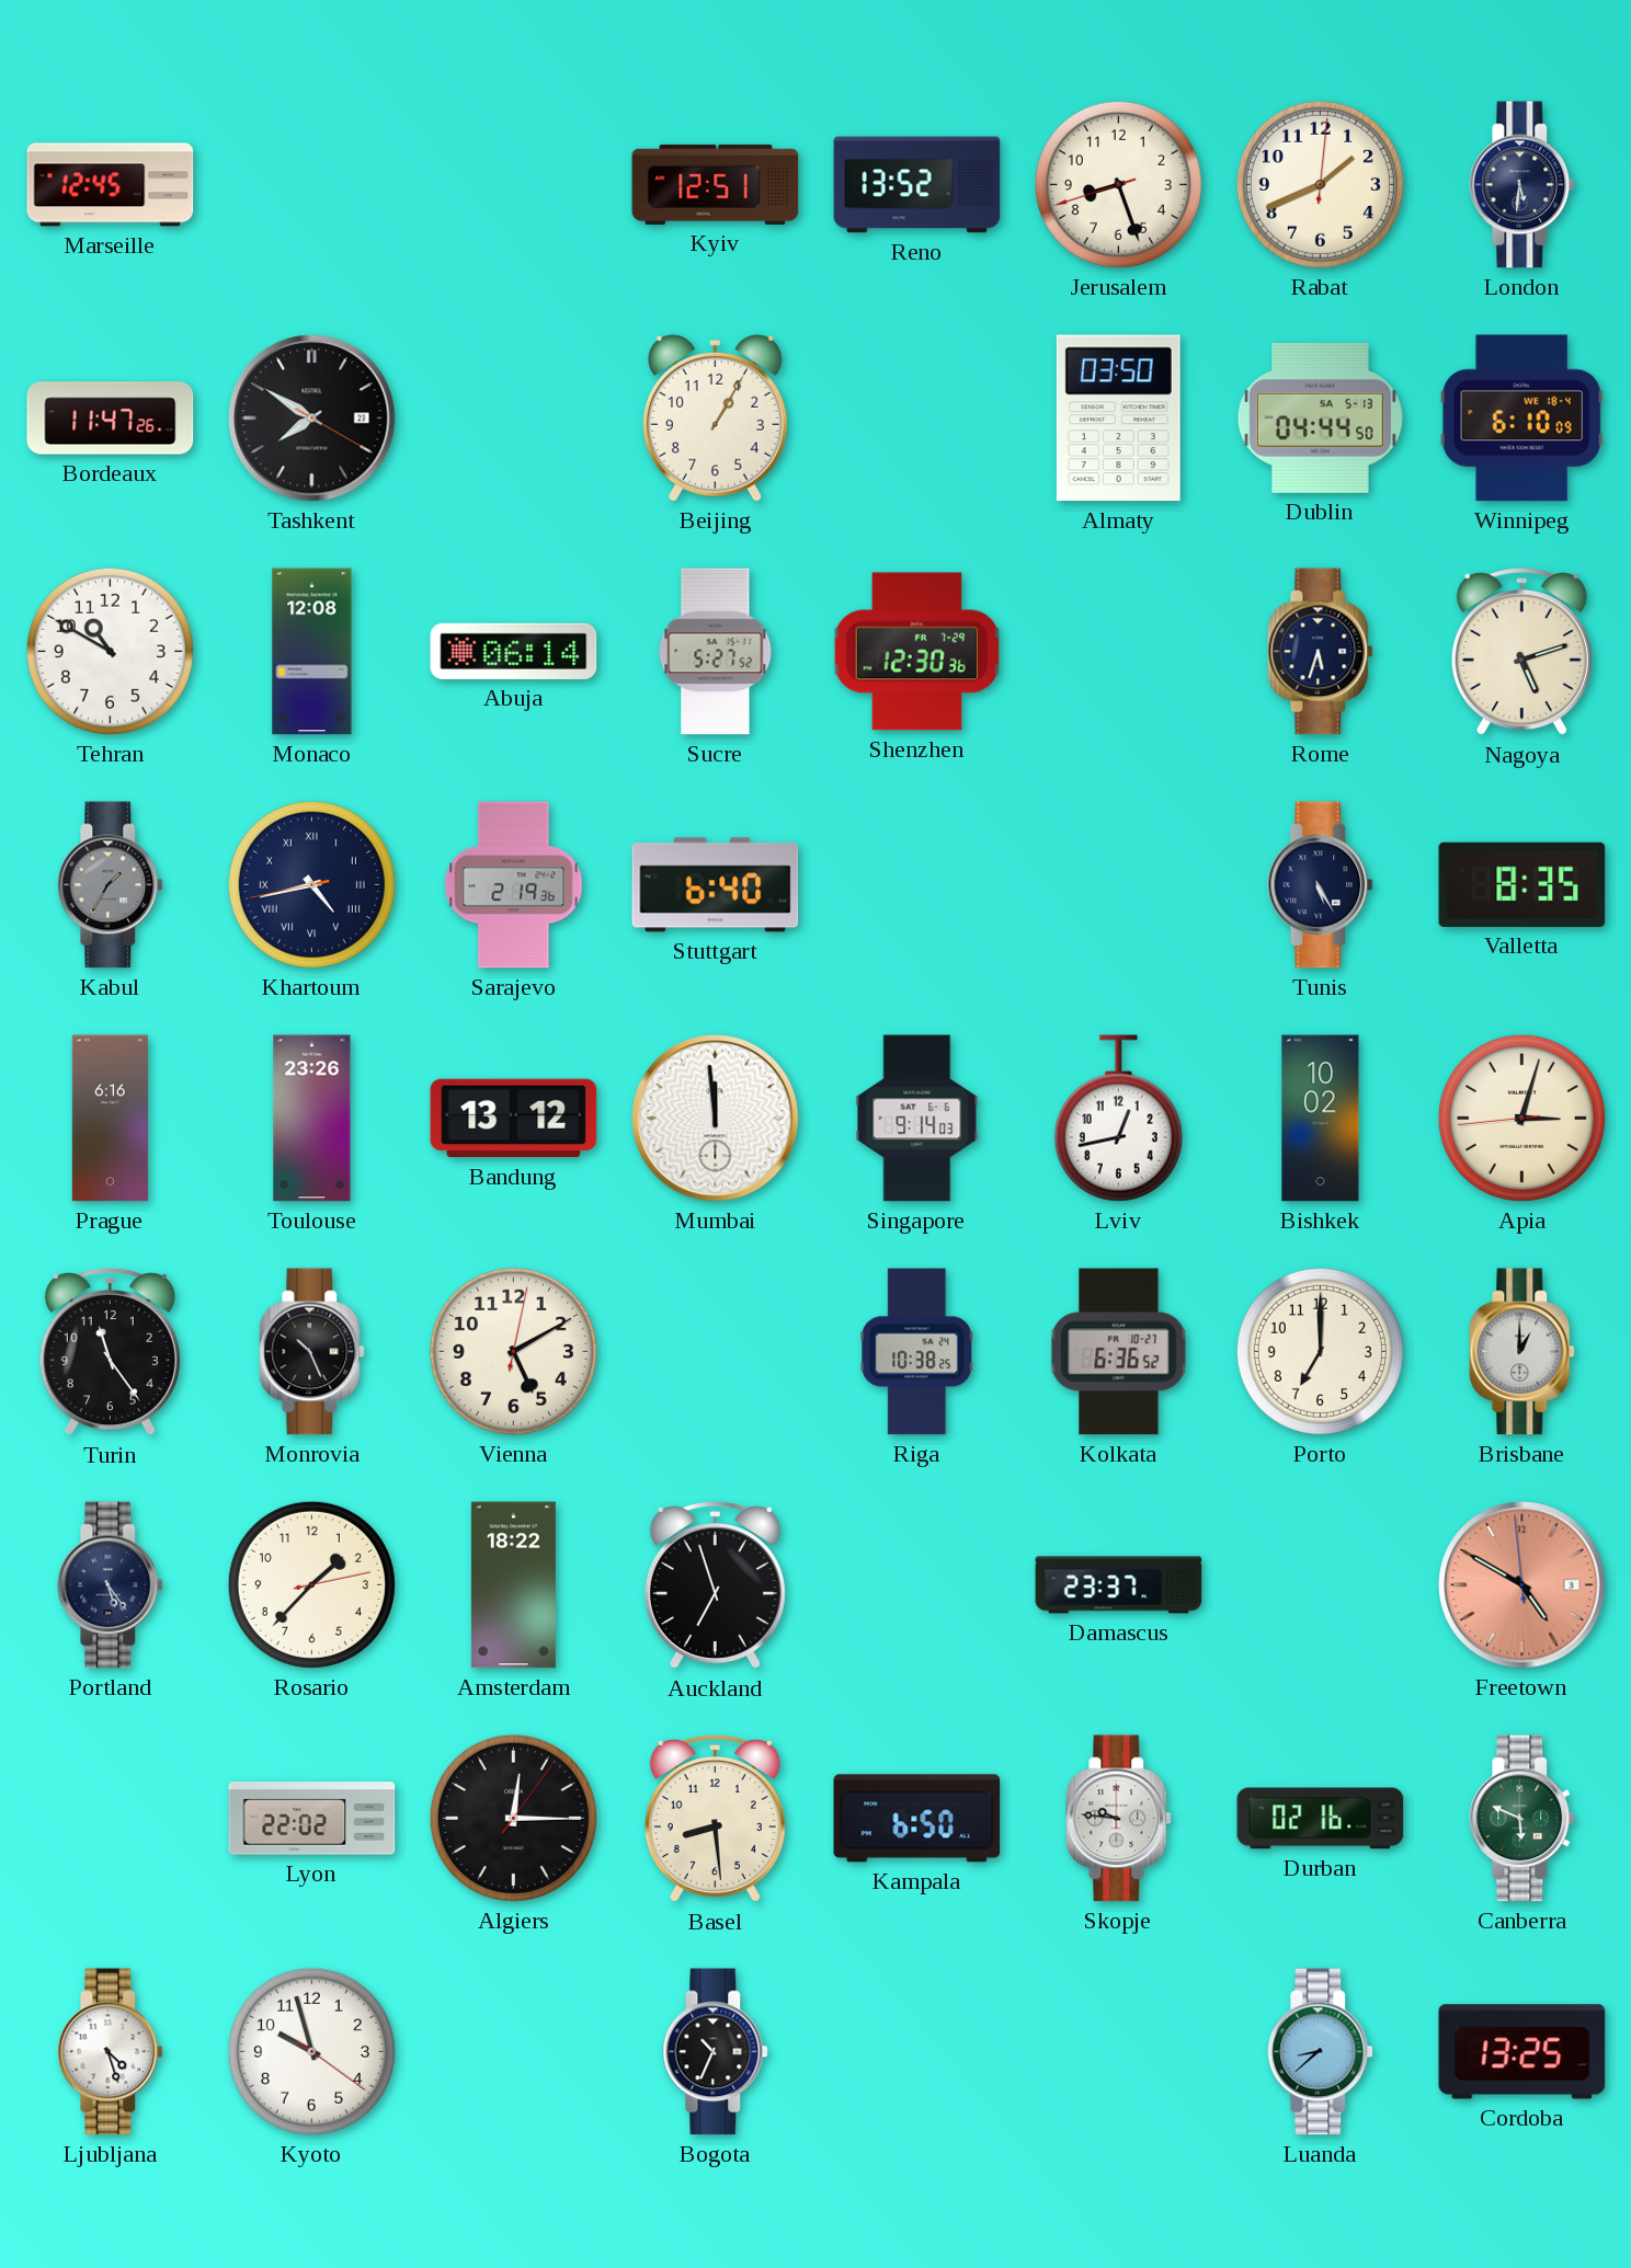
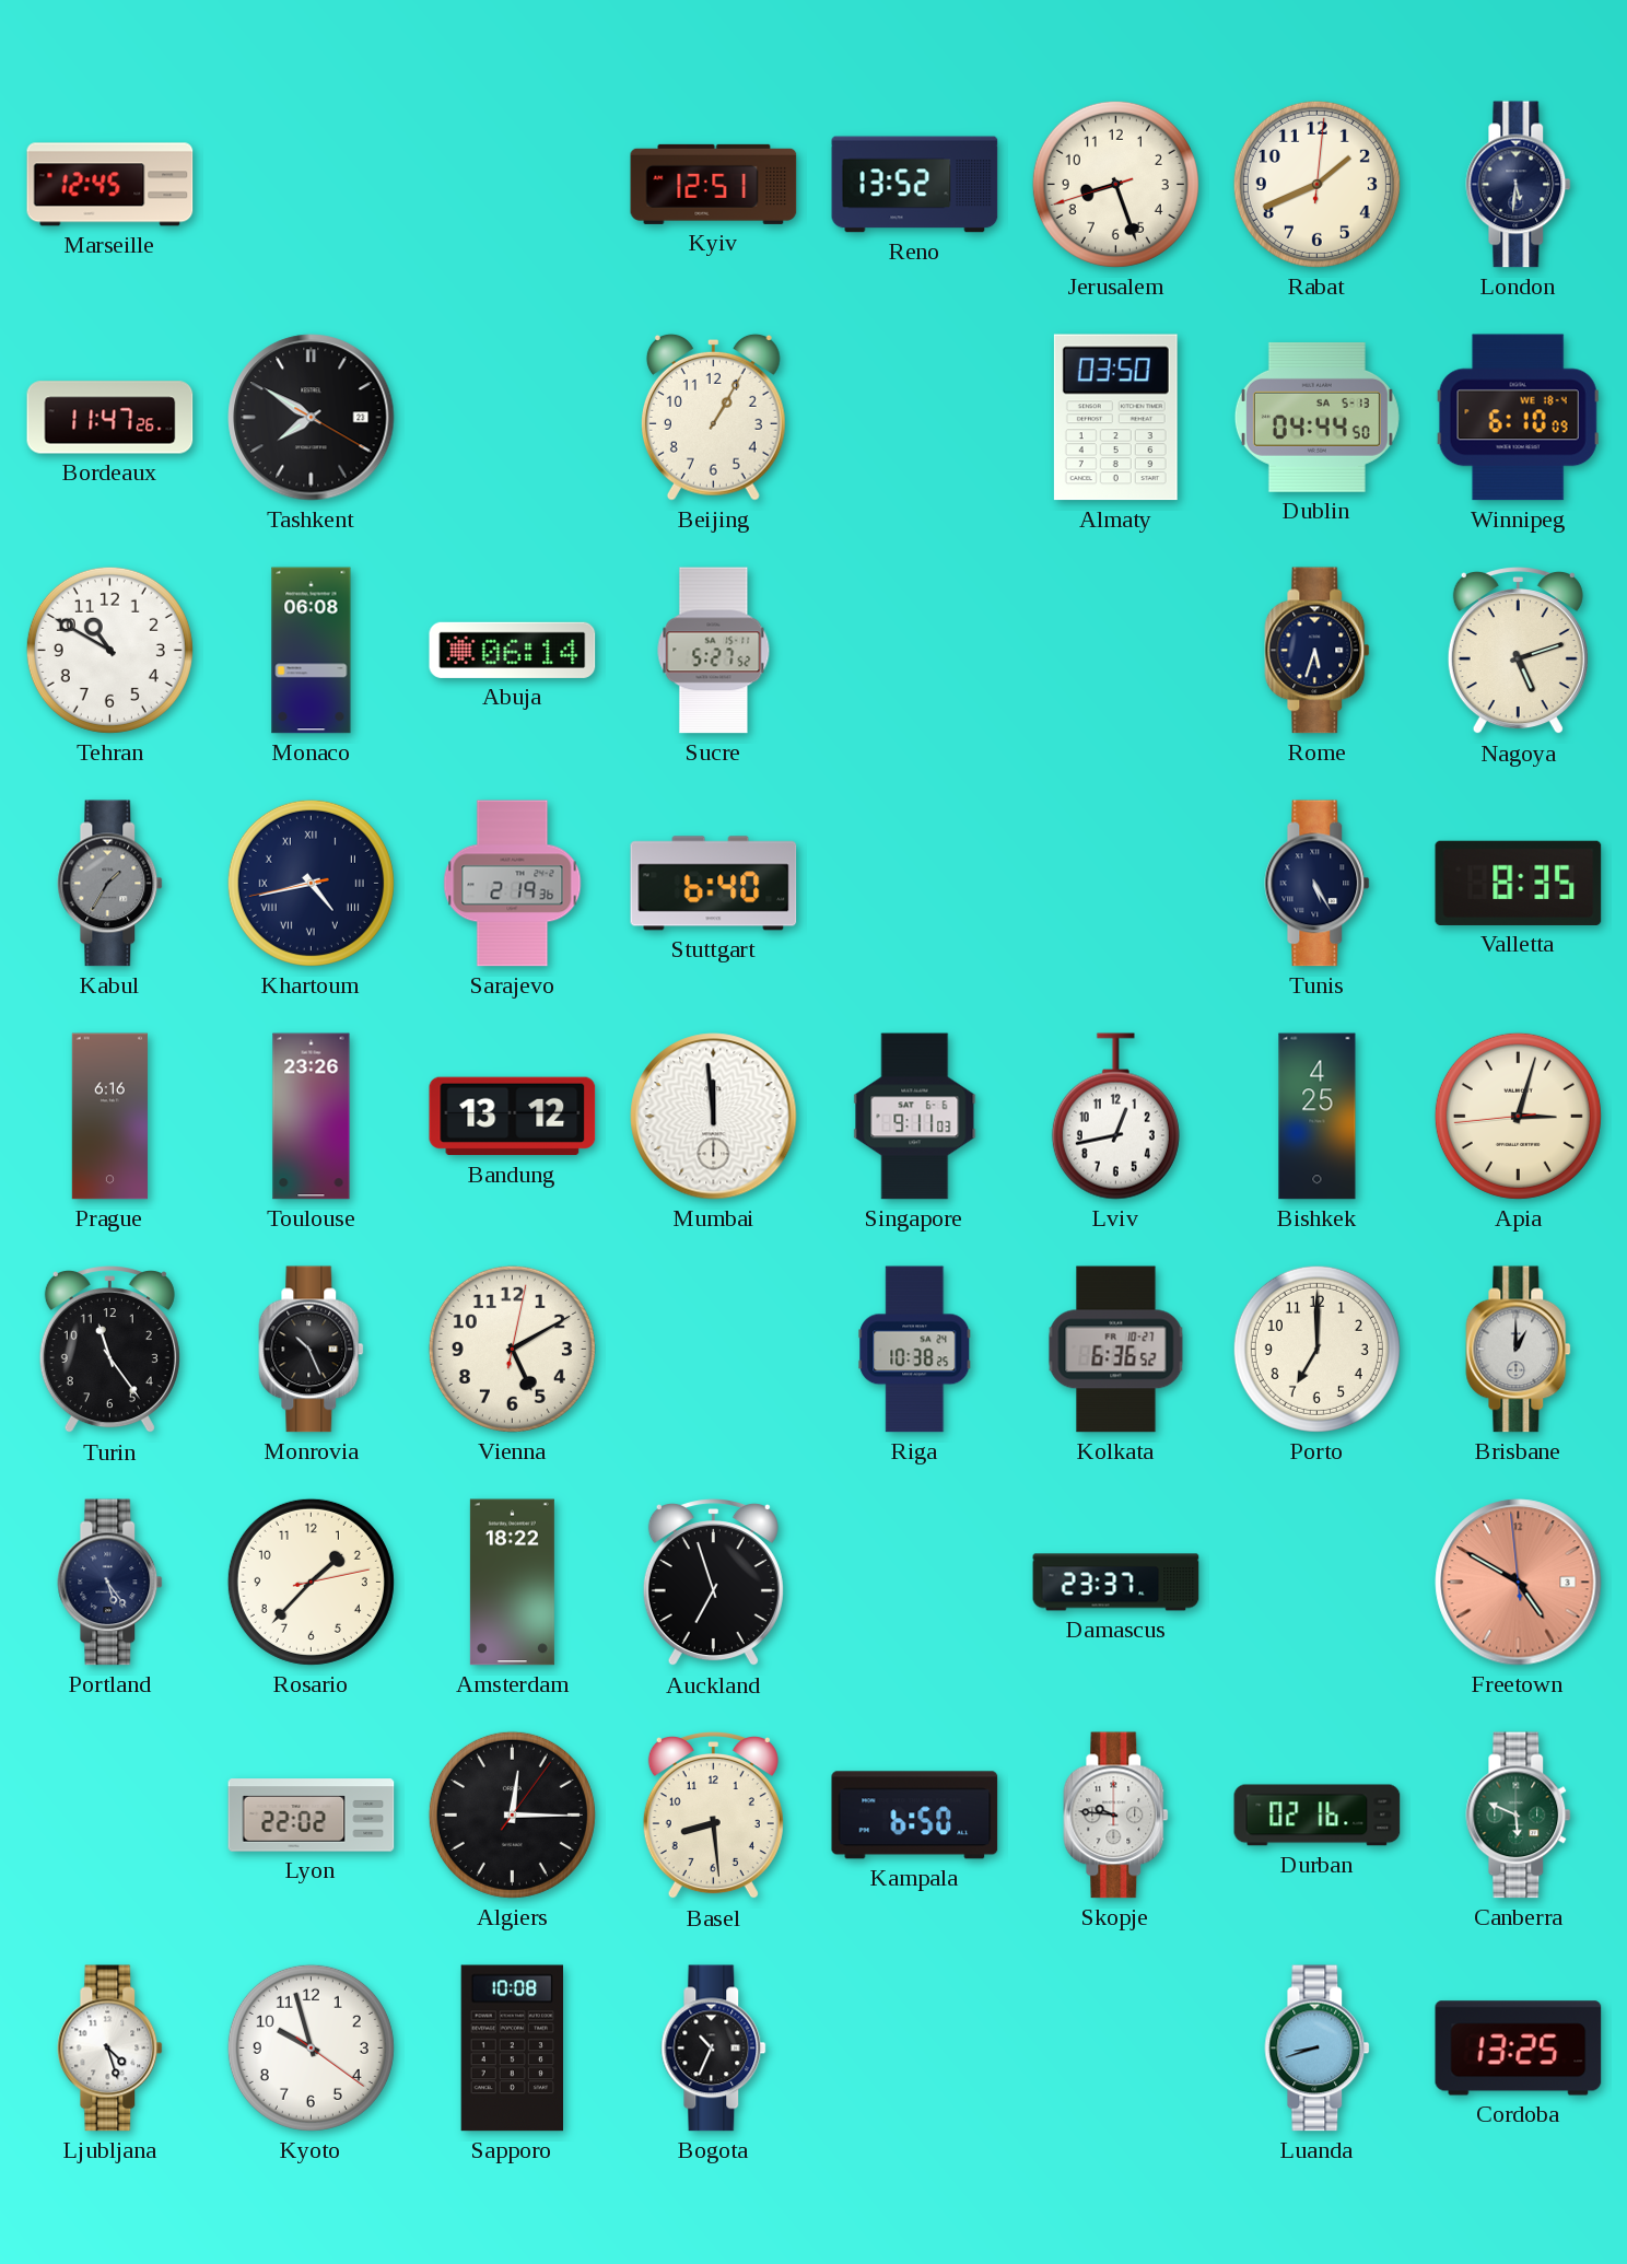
Monaco: 12:08 -> 06:08
Shenzhen: 12:30 -> none
Singapore: 9:14 -> 9:11
Bishkek: 10:02 -> 4:25
Sapporo: none -> 10:08
Luanda: 8:38 -> 8:42
